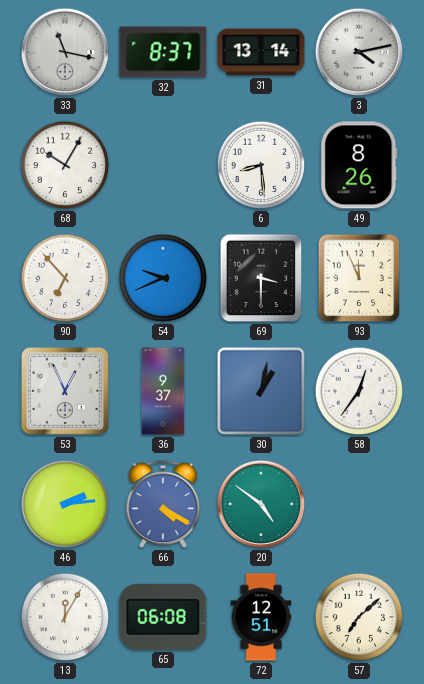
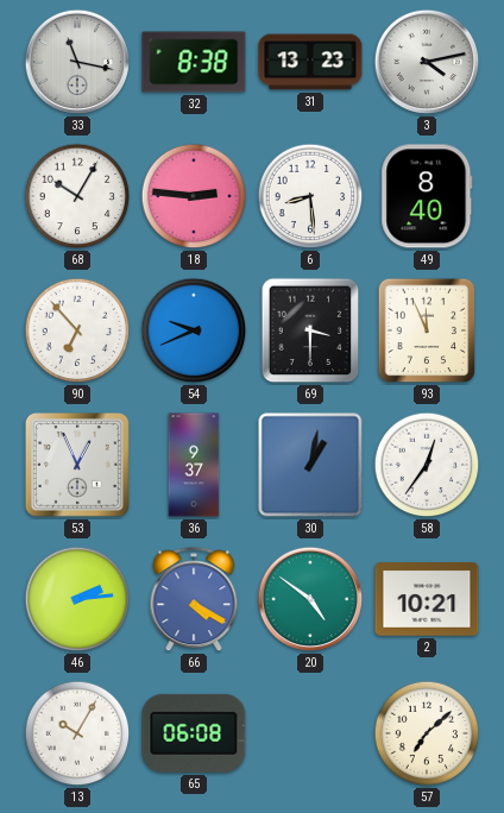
32: 8:37 -> 8:38
31: 13:14 -> 13:23
18: none -> 2:46
49: 8:26 -> 8:40
2: none -> 10:21
13: 12:05 -> 10:05
72: 12:51 -> none
